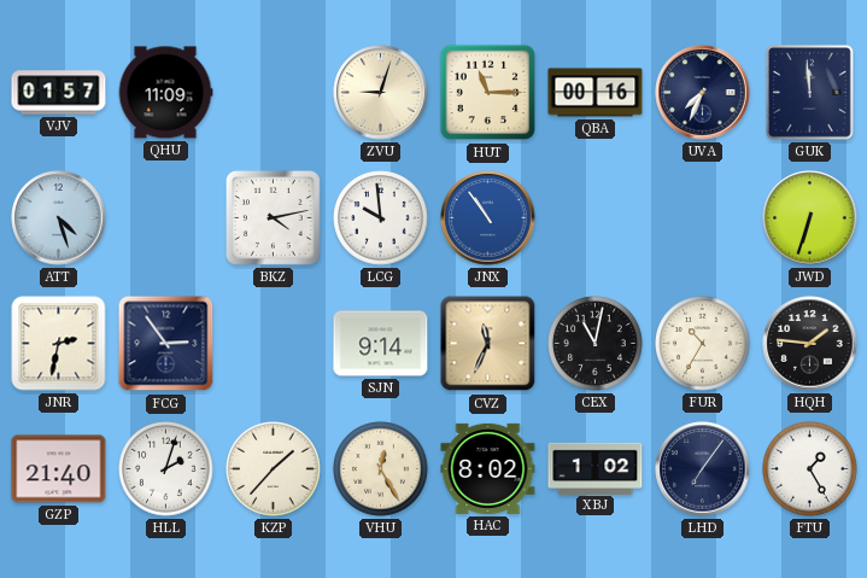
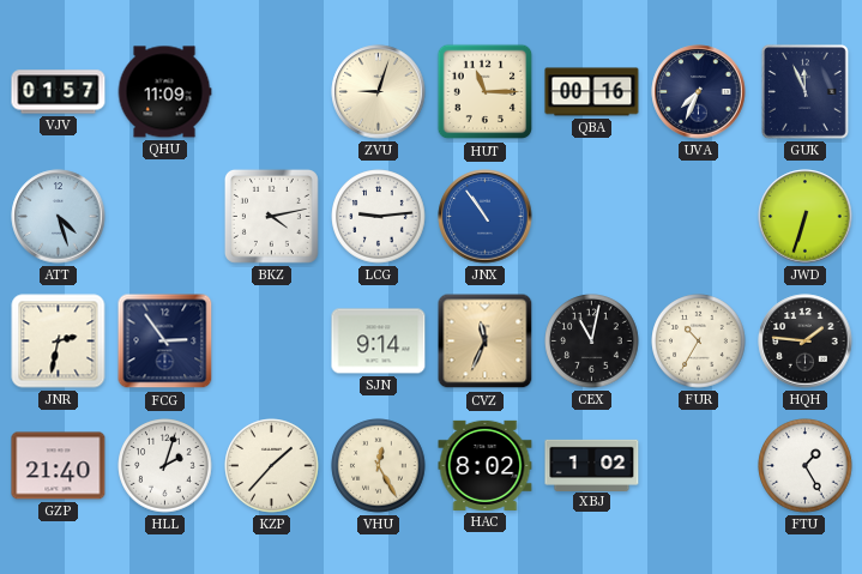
GUK: 11:59 -> 11:56
LCG: 9:59 -> 9:14
LHD: 7:06 -> none
